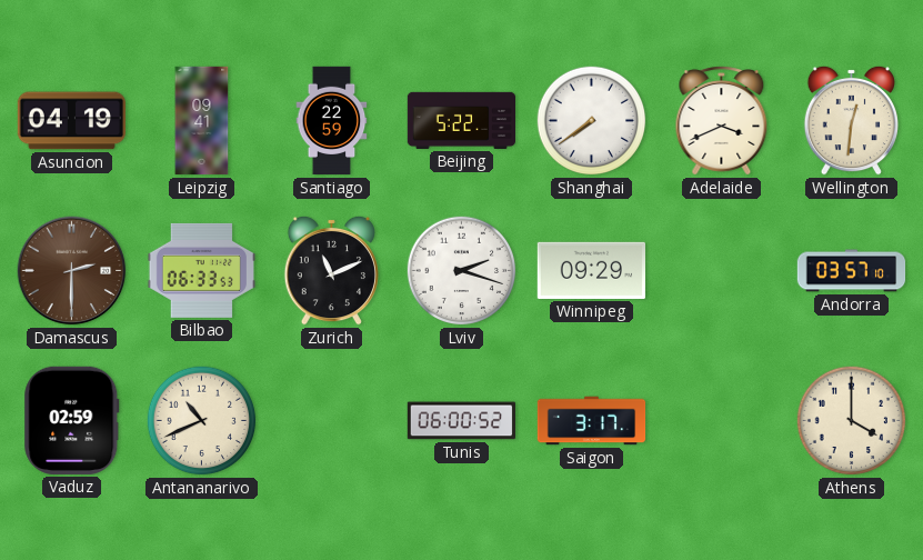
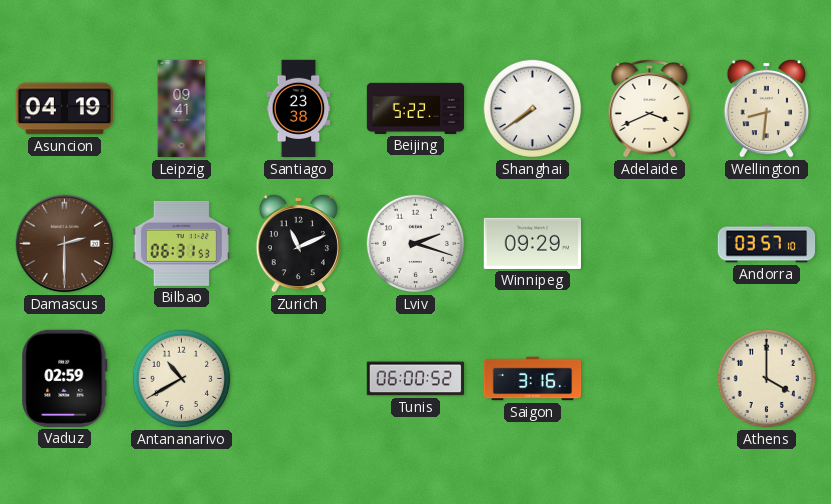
Santiago: 22:59 -> 23:38
Wellington: 12:31 -> 8:31
Bilbao: 06:33 -> 06:31
Antananarivo: 10:41 -> 10:40
Saigon: 3:17 -> 3:16
